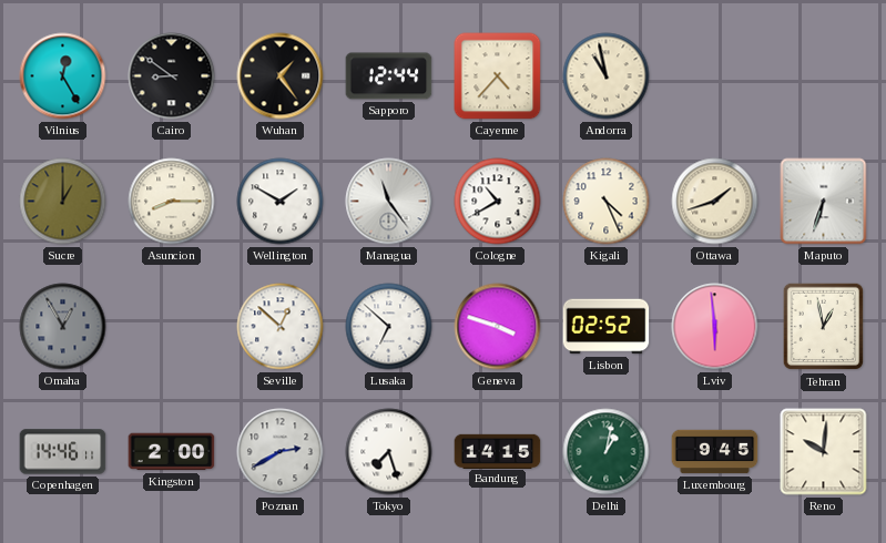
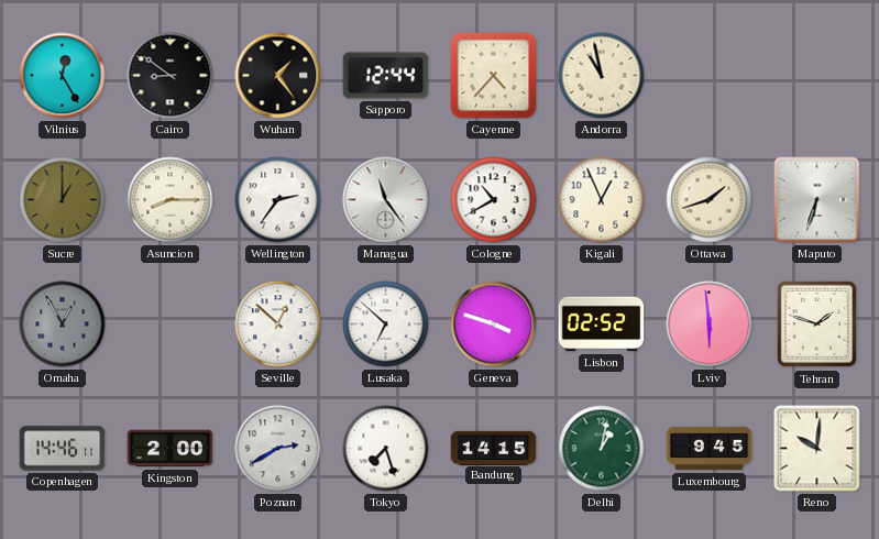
Wellington: 1:50 -> 2:36
Kigali: 4:26 -> 12:56
Tehran: 12:58 -> 1:48
